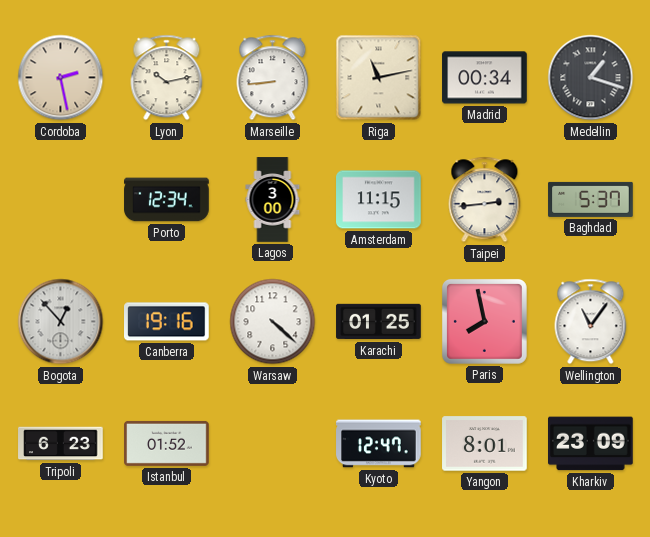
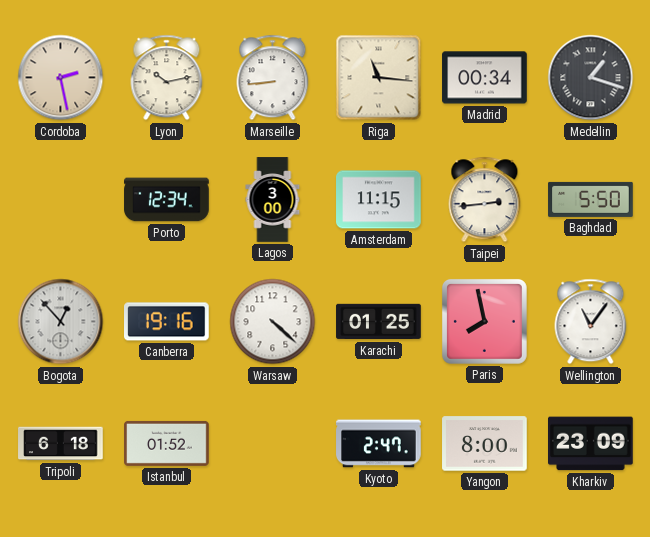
Riga: 11:13 -> 11:16
Baghdad: 5:37 -> 5:50
Tripoli: 6:23 -> 6:18
Kyoto: 12:47 -> 2:47
Yangon: 8:01 -> 8:00
